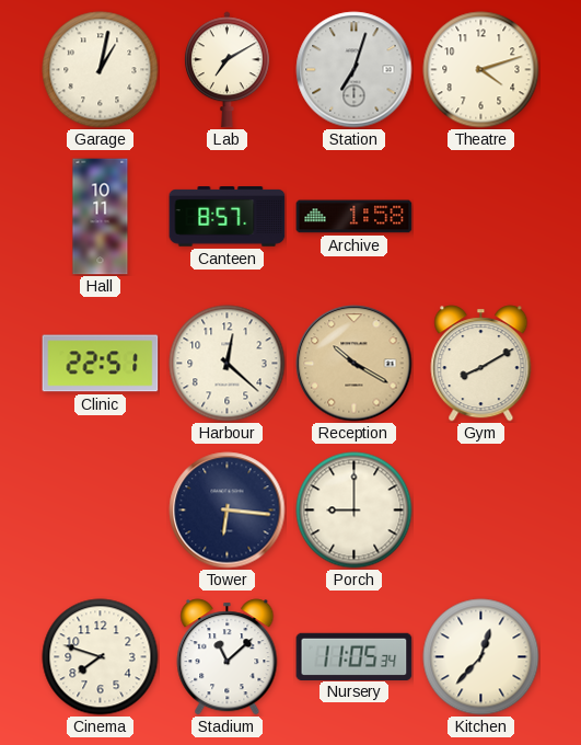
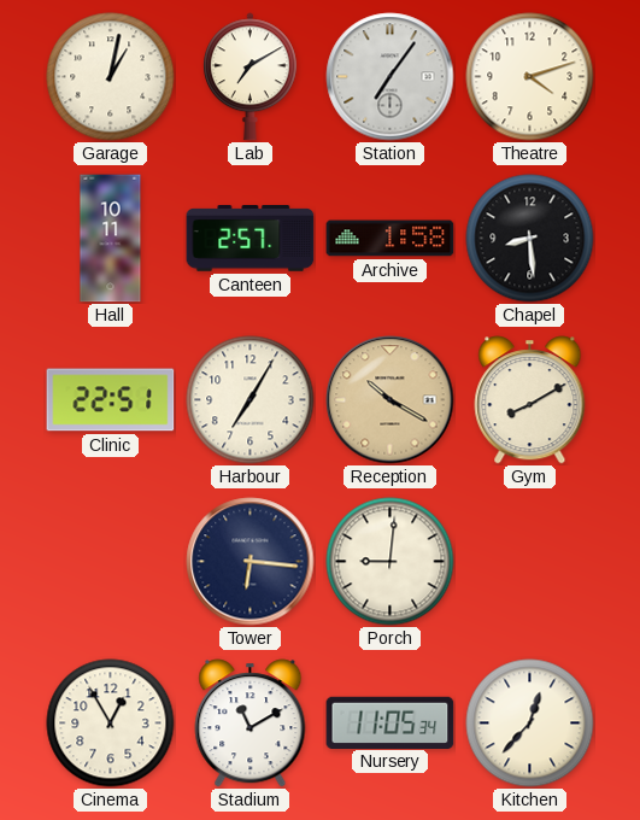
Station: 7:03 -> 7:06
Canteen: 8:57 -> 2:57
Chapel: none -> 8:29
Harbour: 12:22 -> 7:05
Porch: 9:00 -> 9:01
Cinema: 7:48 -> 12:55
Stadium: 11:08 -> 11:10
